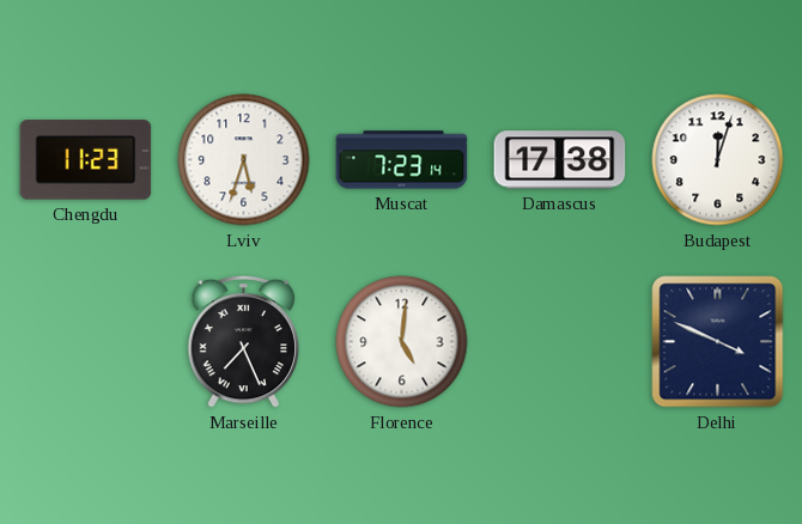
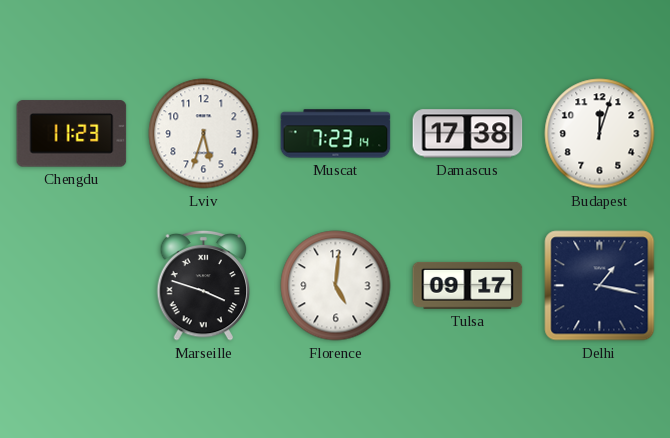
Marseille: 7:26 -> 3:48
Tulsa: none -> 09:17
Delhi: 3:49 -> 1:17
